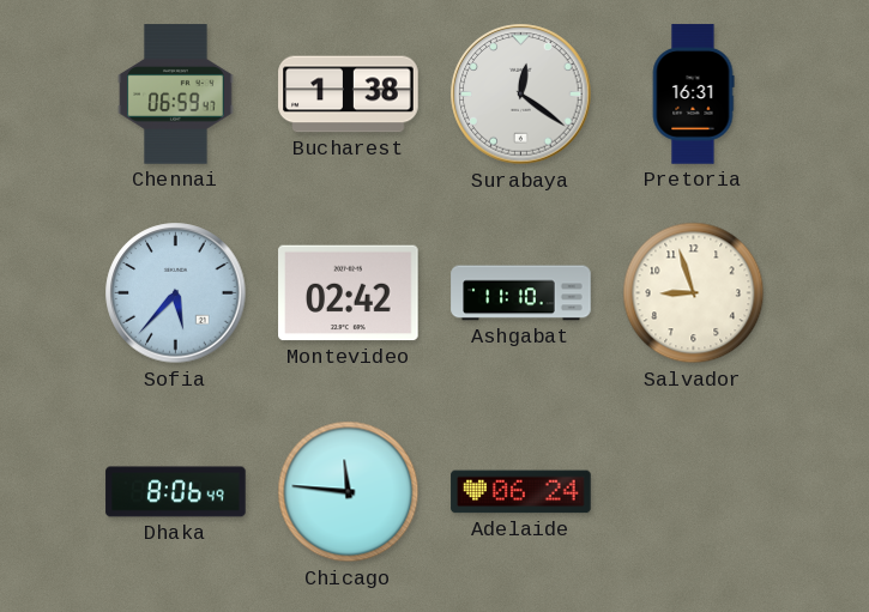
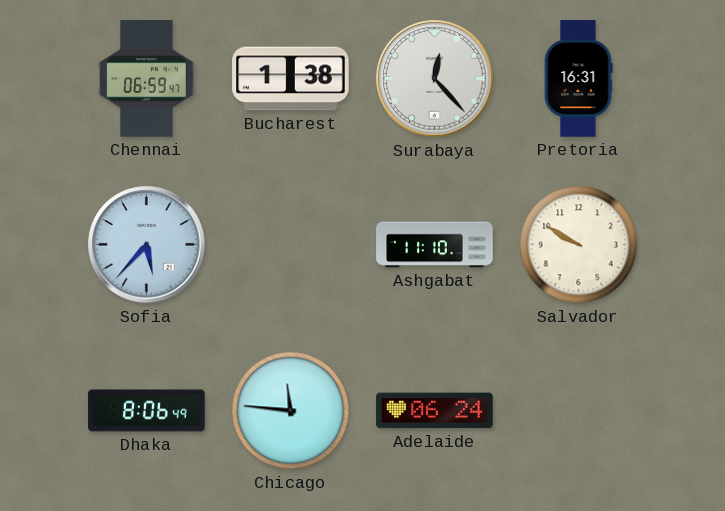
Surabaya: 12:21 -> 12:23
Montevideo: 02:42 -> none
Salvador: 8:57 -> 9:50
